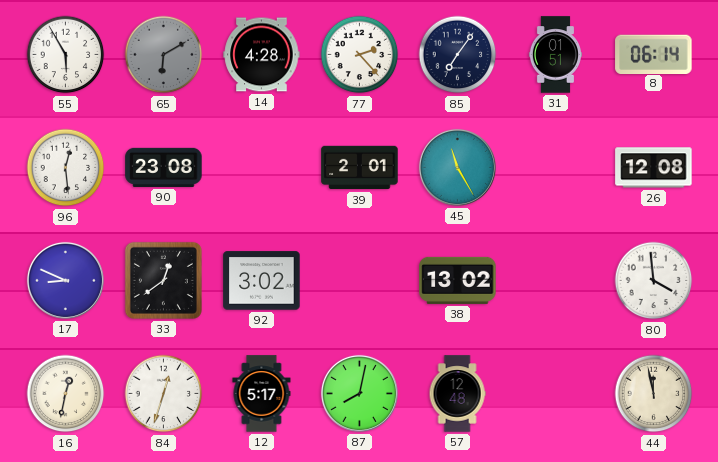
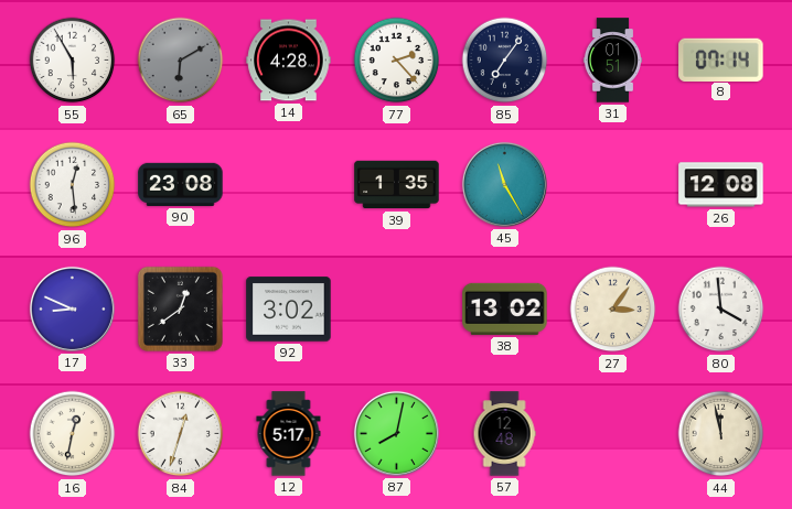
8: 06:14 -> 07:14
39: 2:01 -> 1:35
27: none -> 3:06
